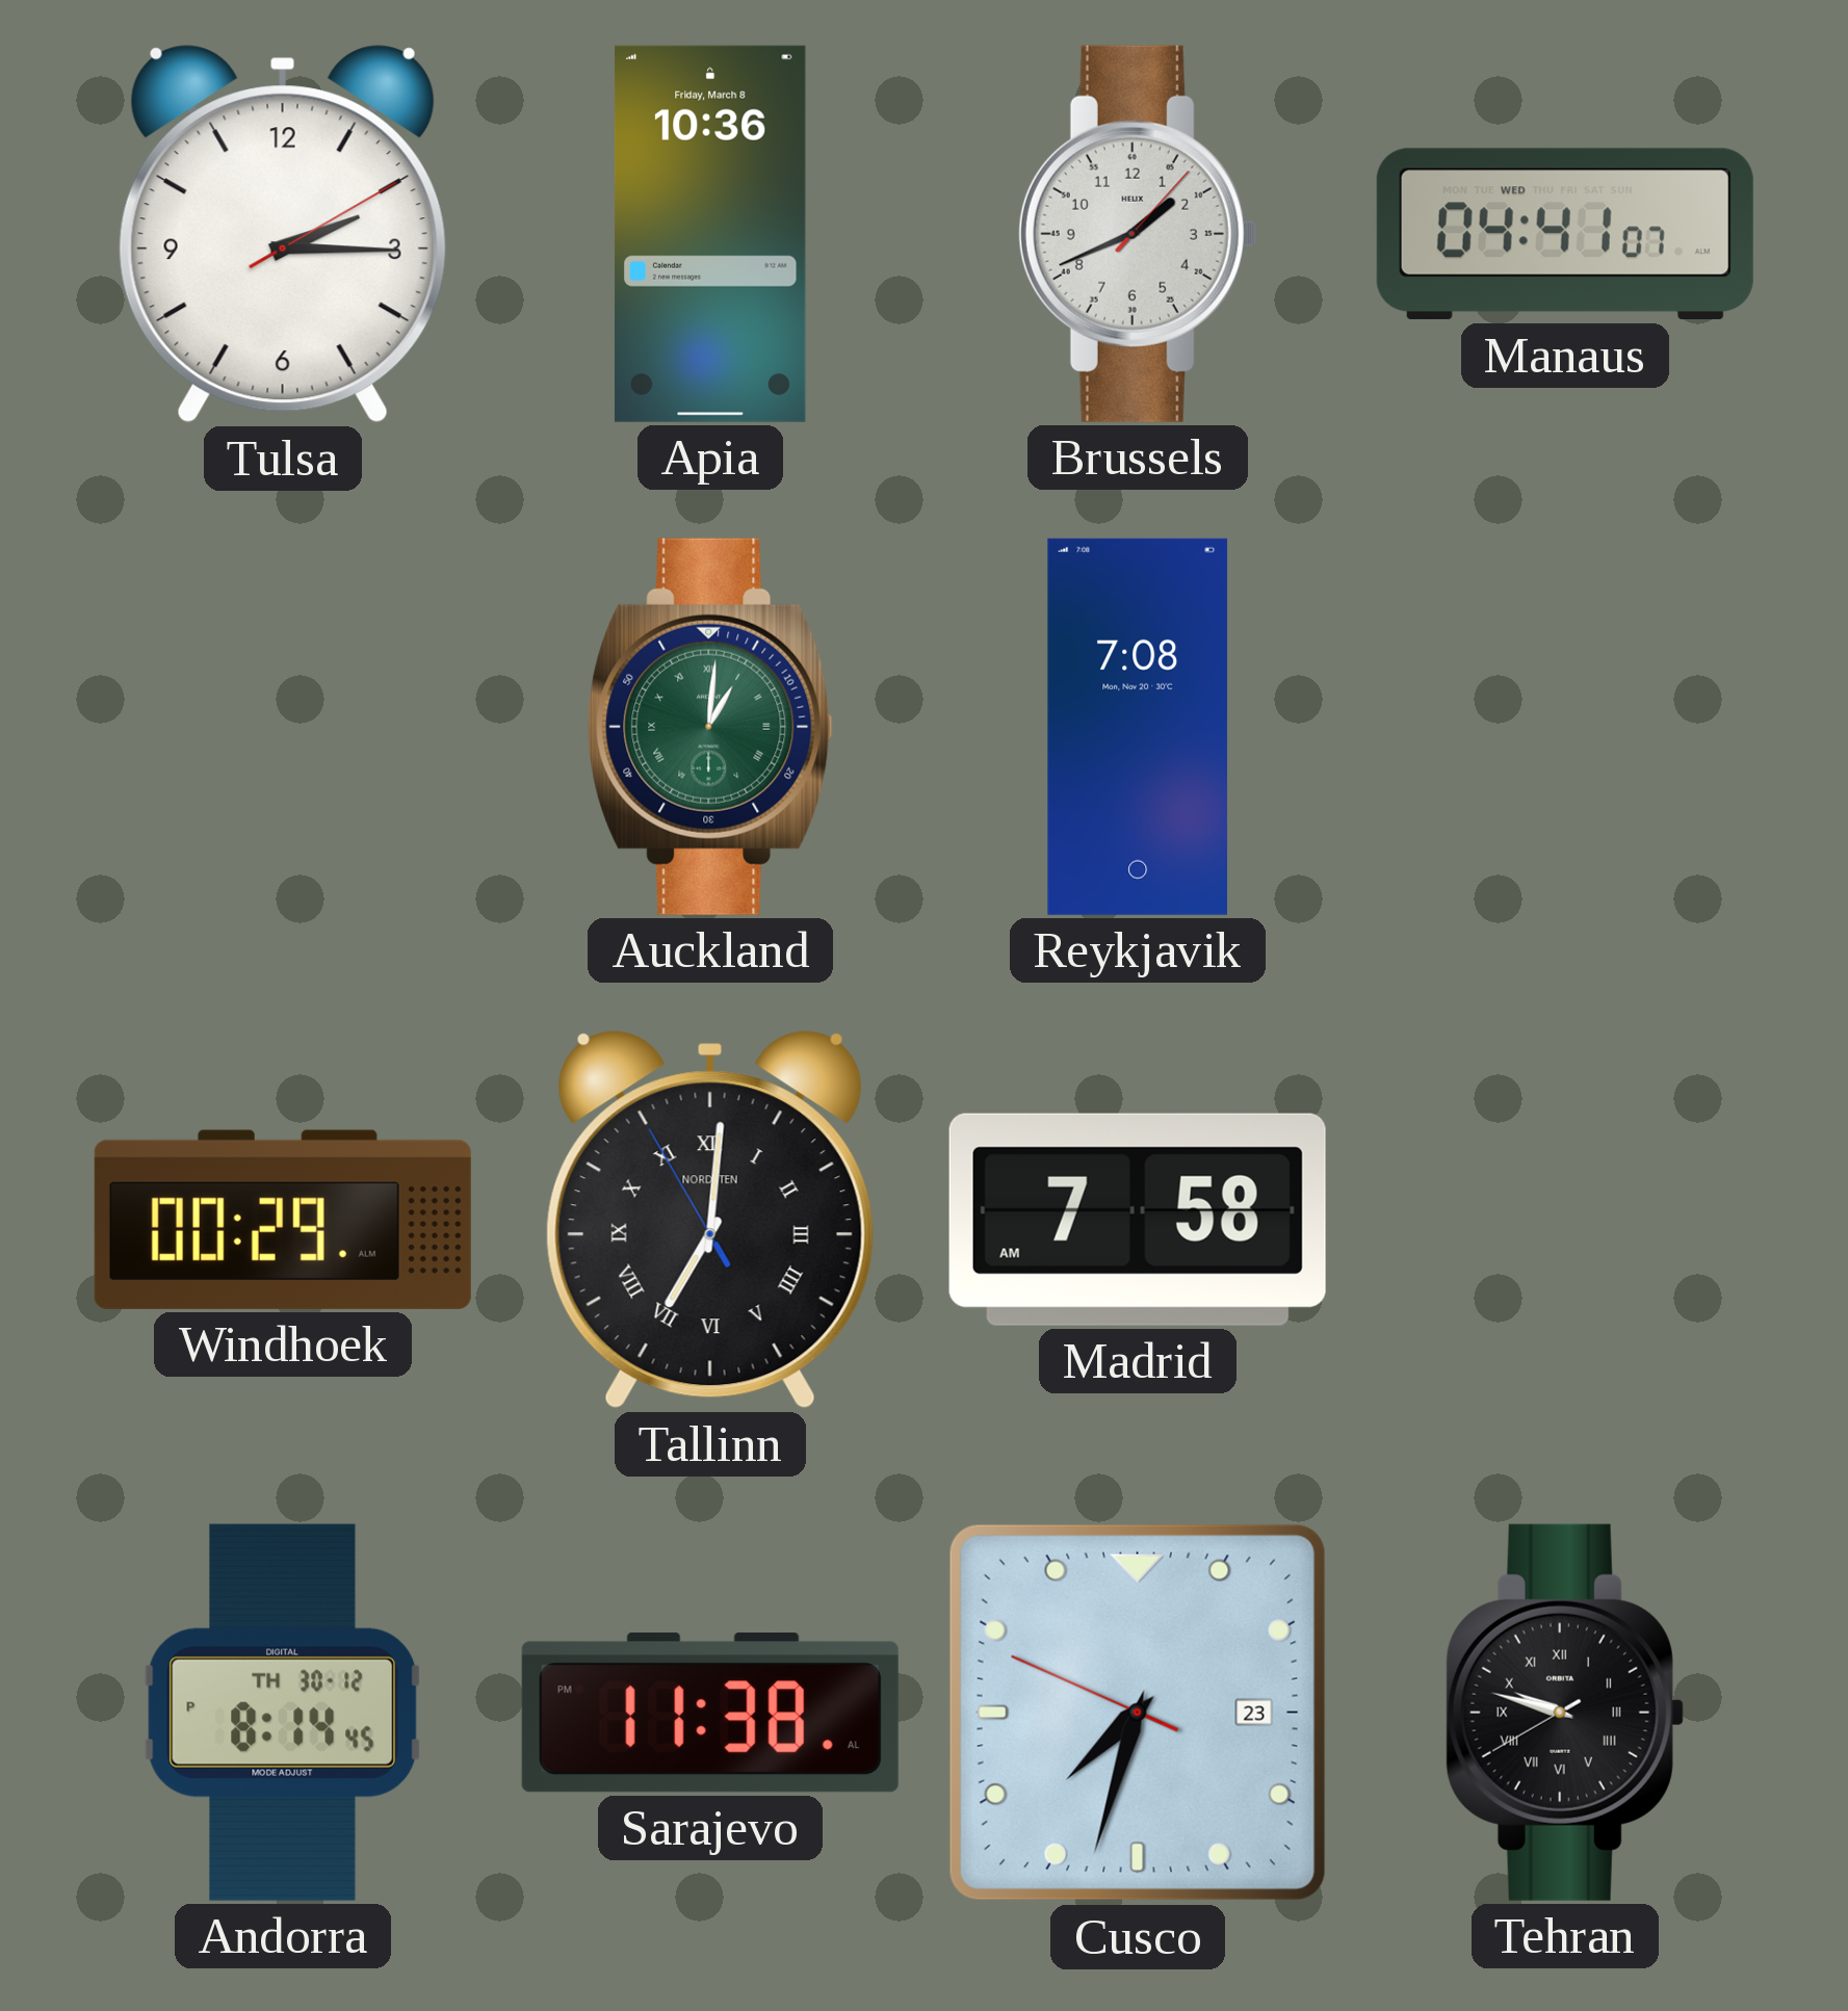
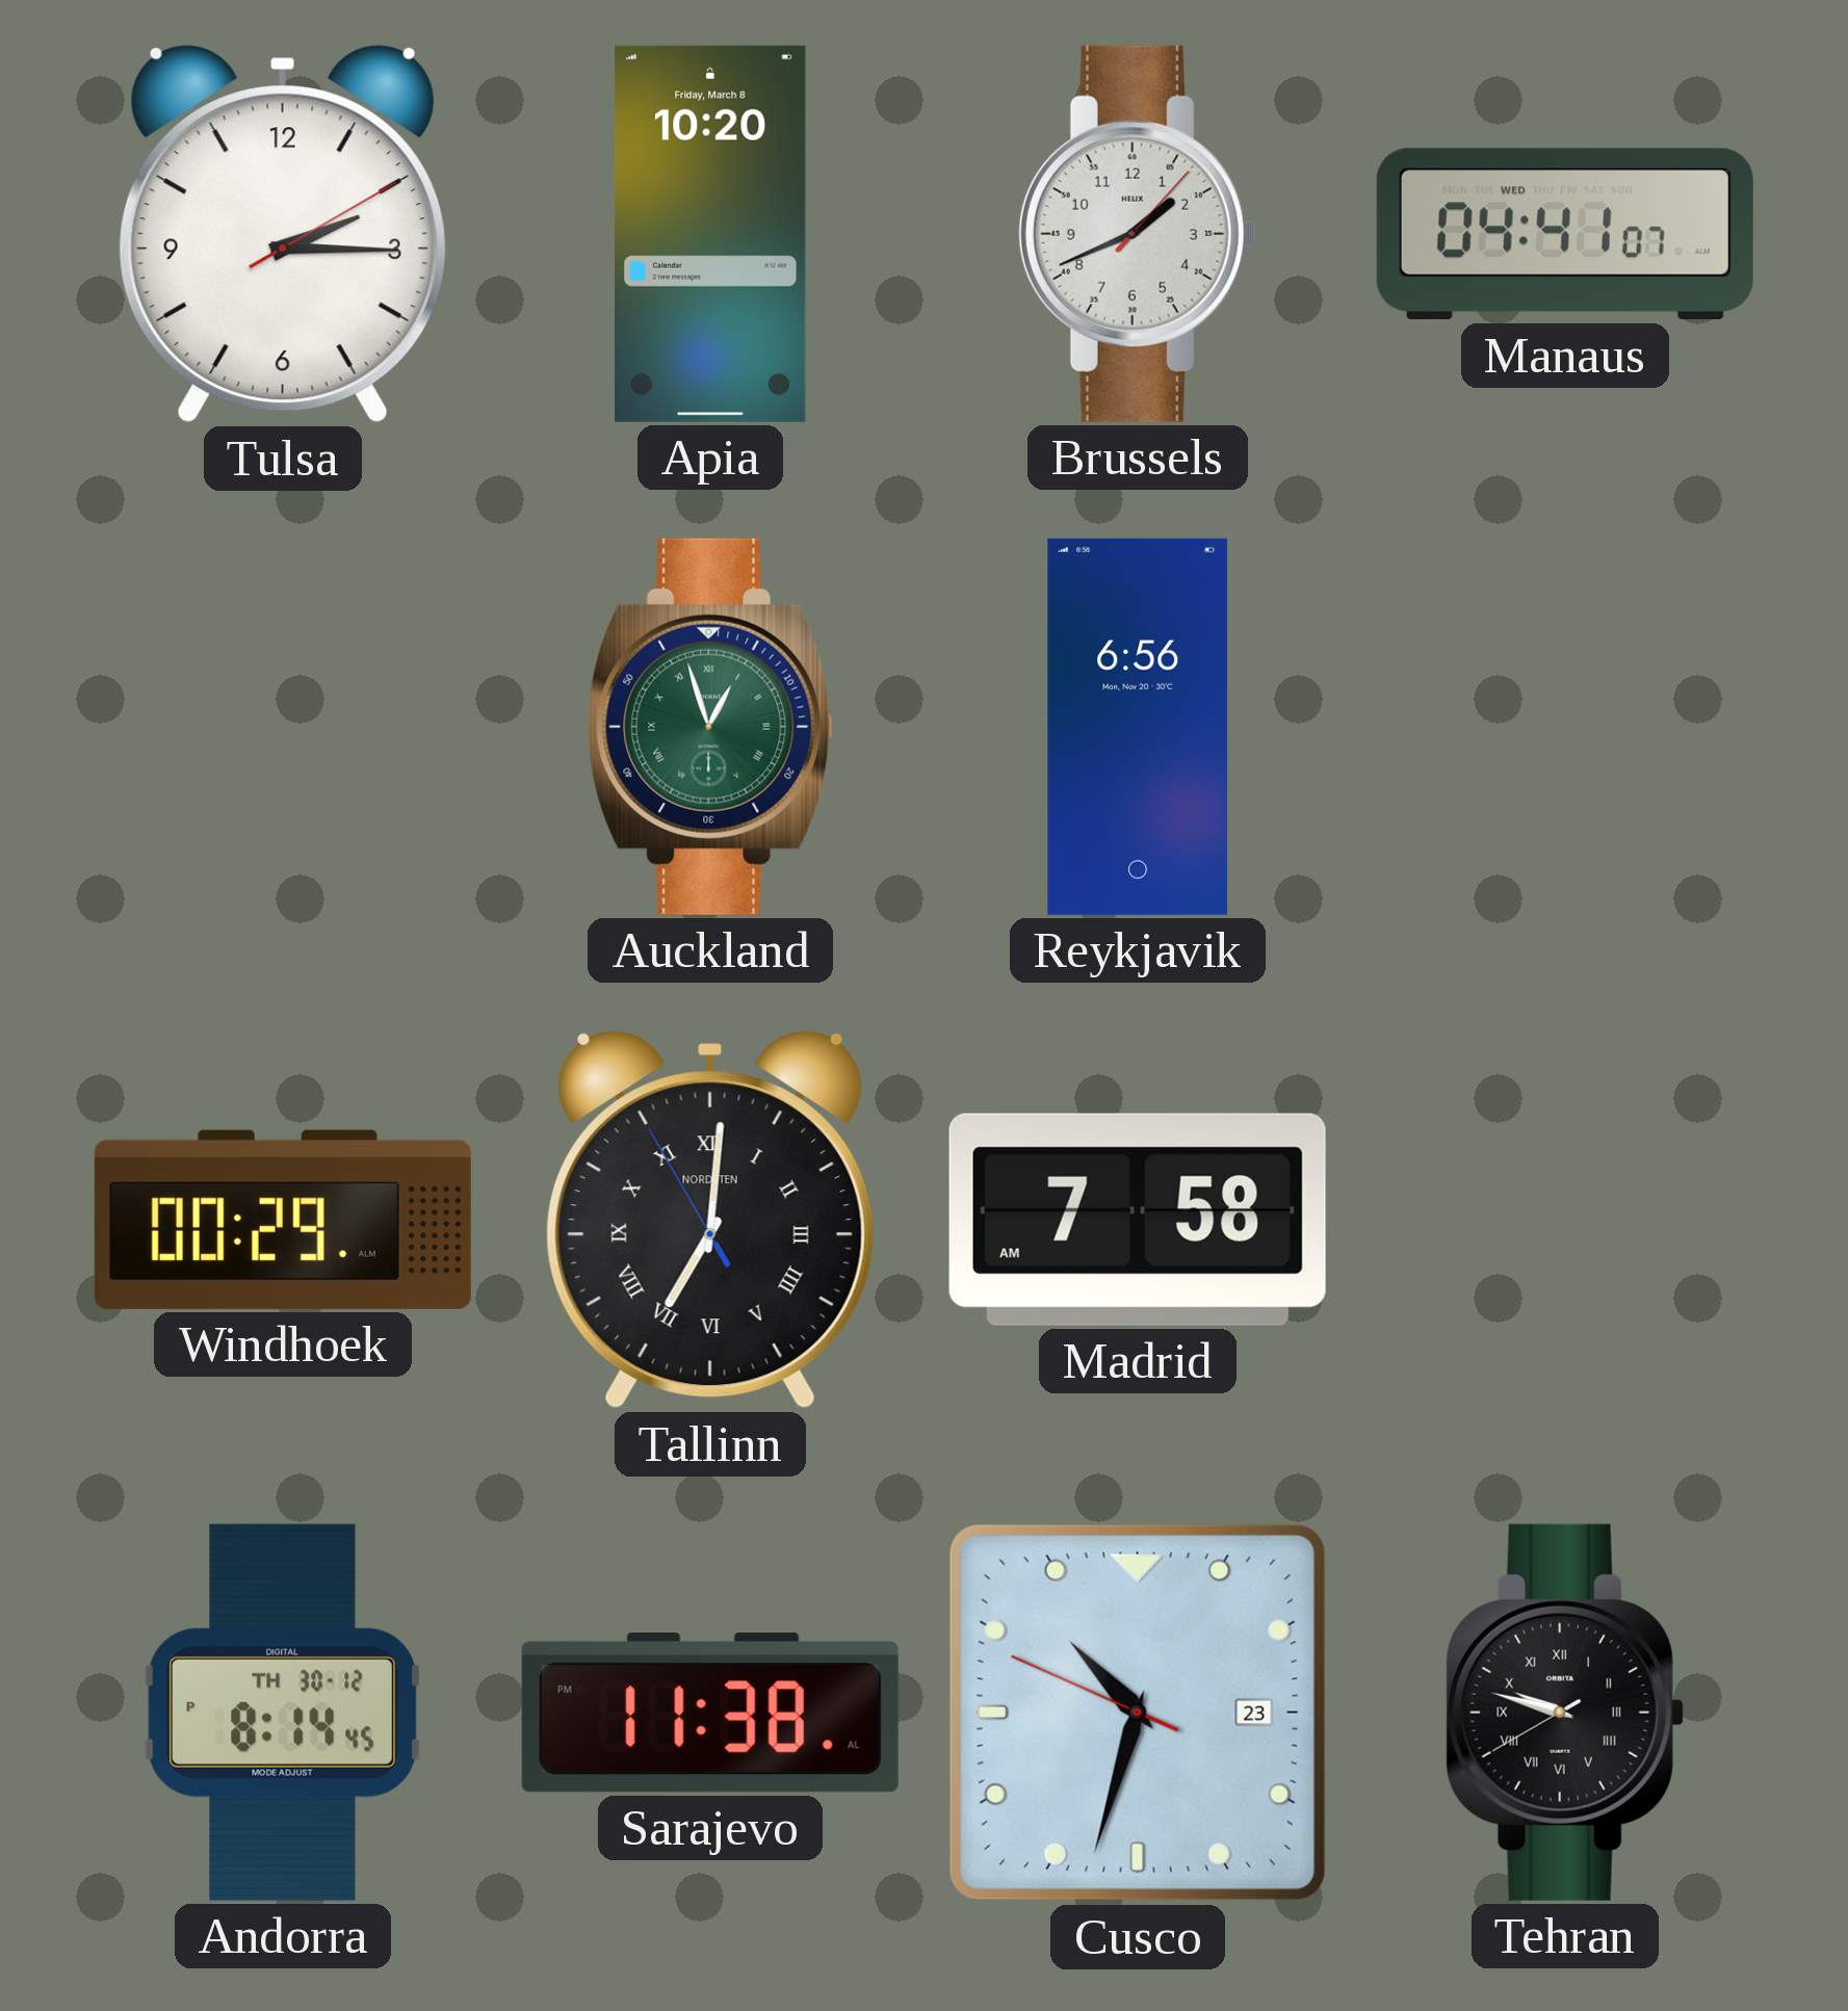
Apia: 10:36 -> 10:20
Auckland: 1:01 -> 12:57
Reykjavik: 7:08 -> 6:56
Cusco: 7:32 -> 10:32
